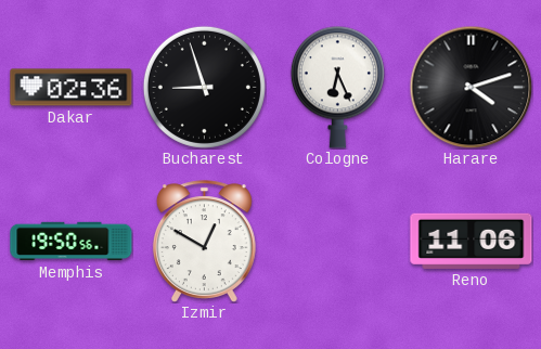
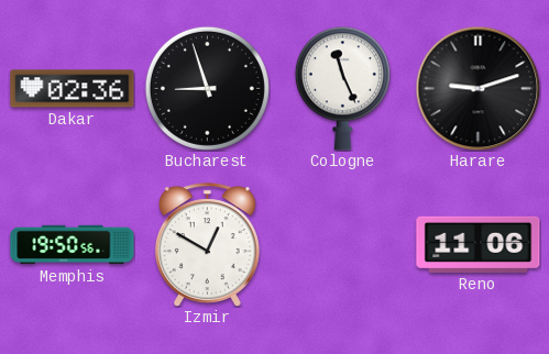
Cologne: 6:26 -> 11:26
Harare: 4:12 -> 9:12
